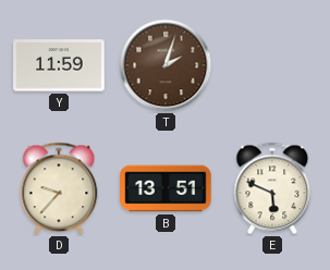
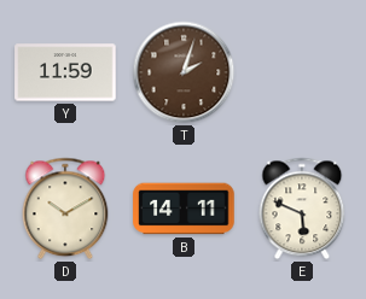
D: 9:37 -> 10:10
B: 13:51 -> 14:11
